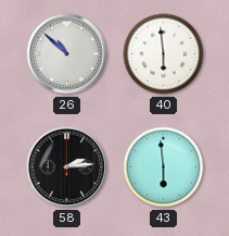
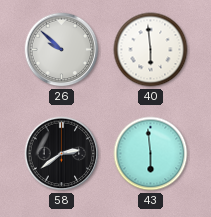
26: 10:52 -> 9:52
58: 2:14 -> 2:39
